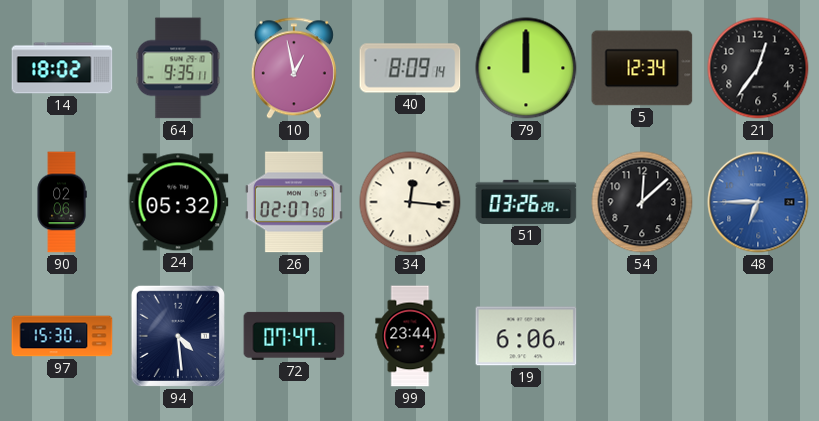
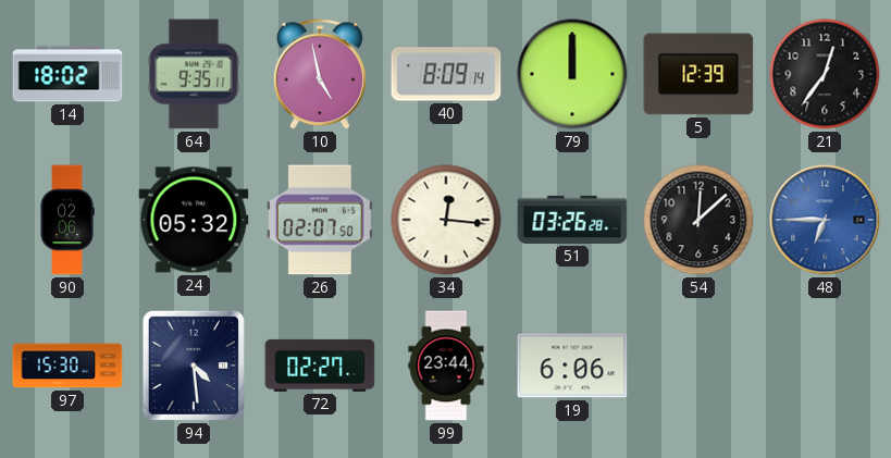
10: 12:58 -> 4:58
5: 12:34 -> 12:39
72: 07:47 -> 02:27
